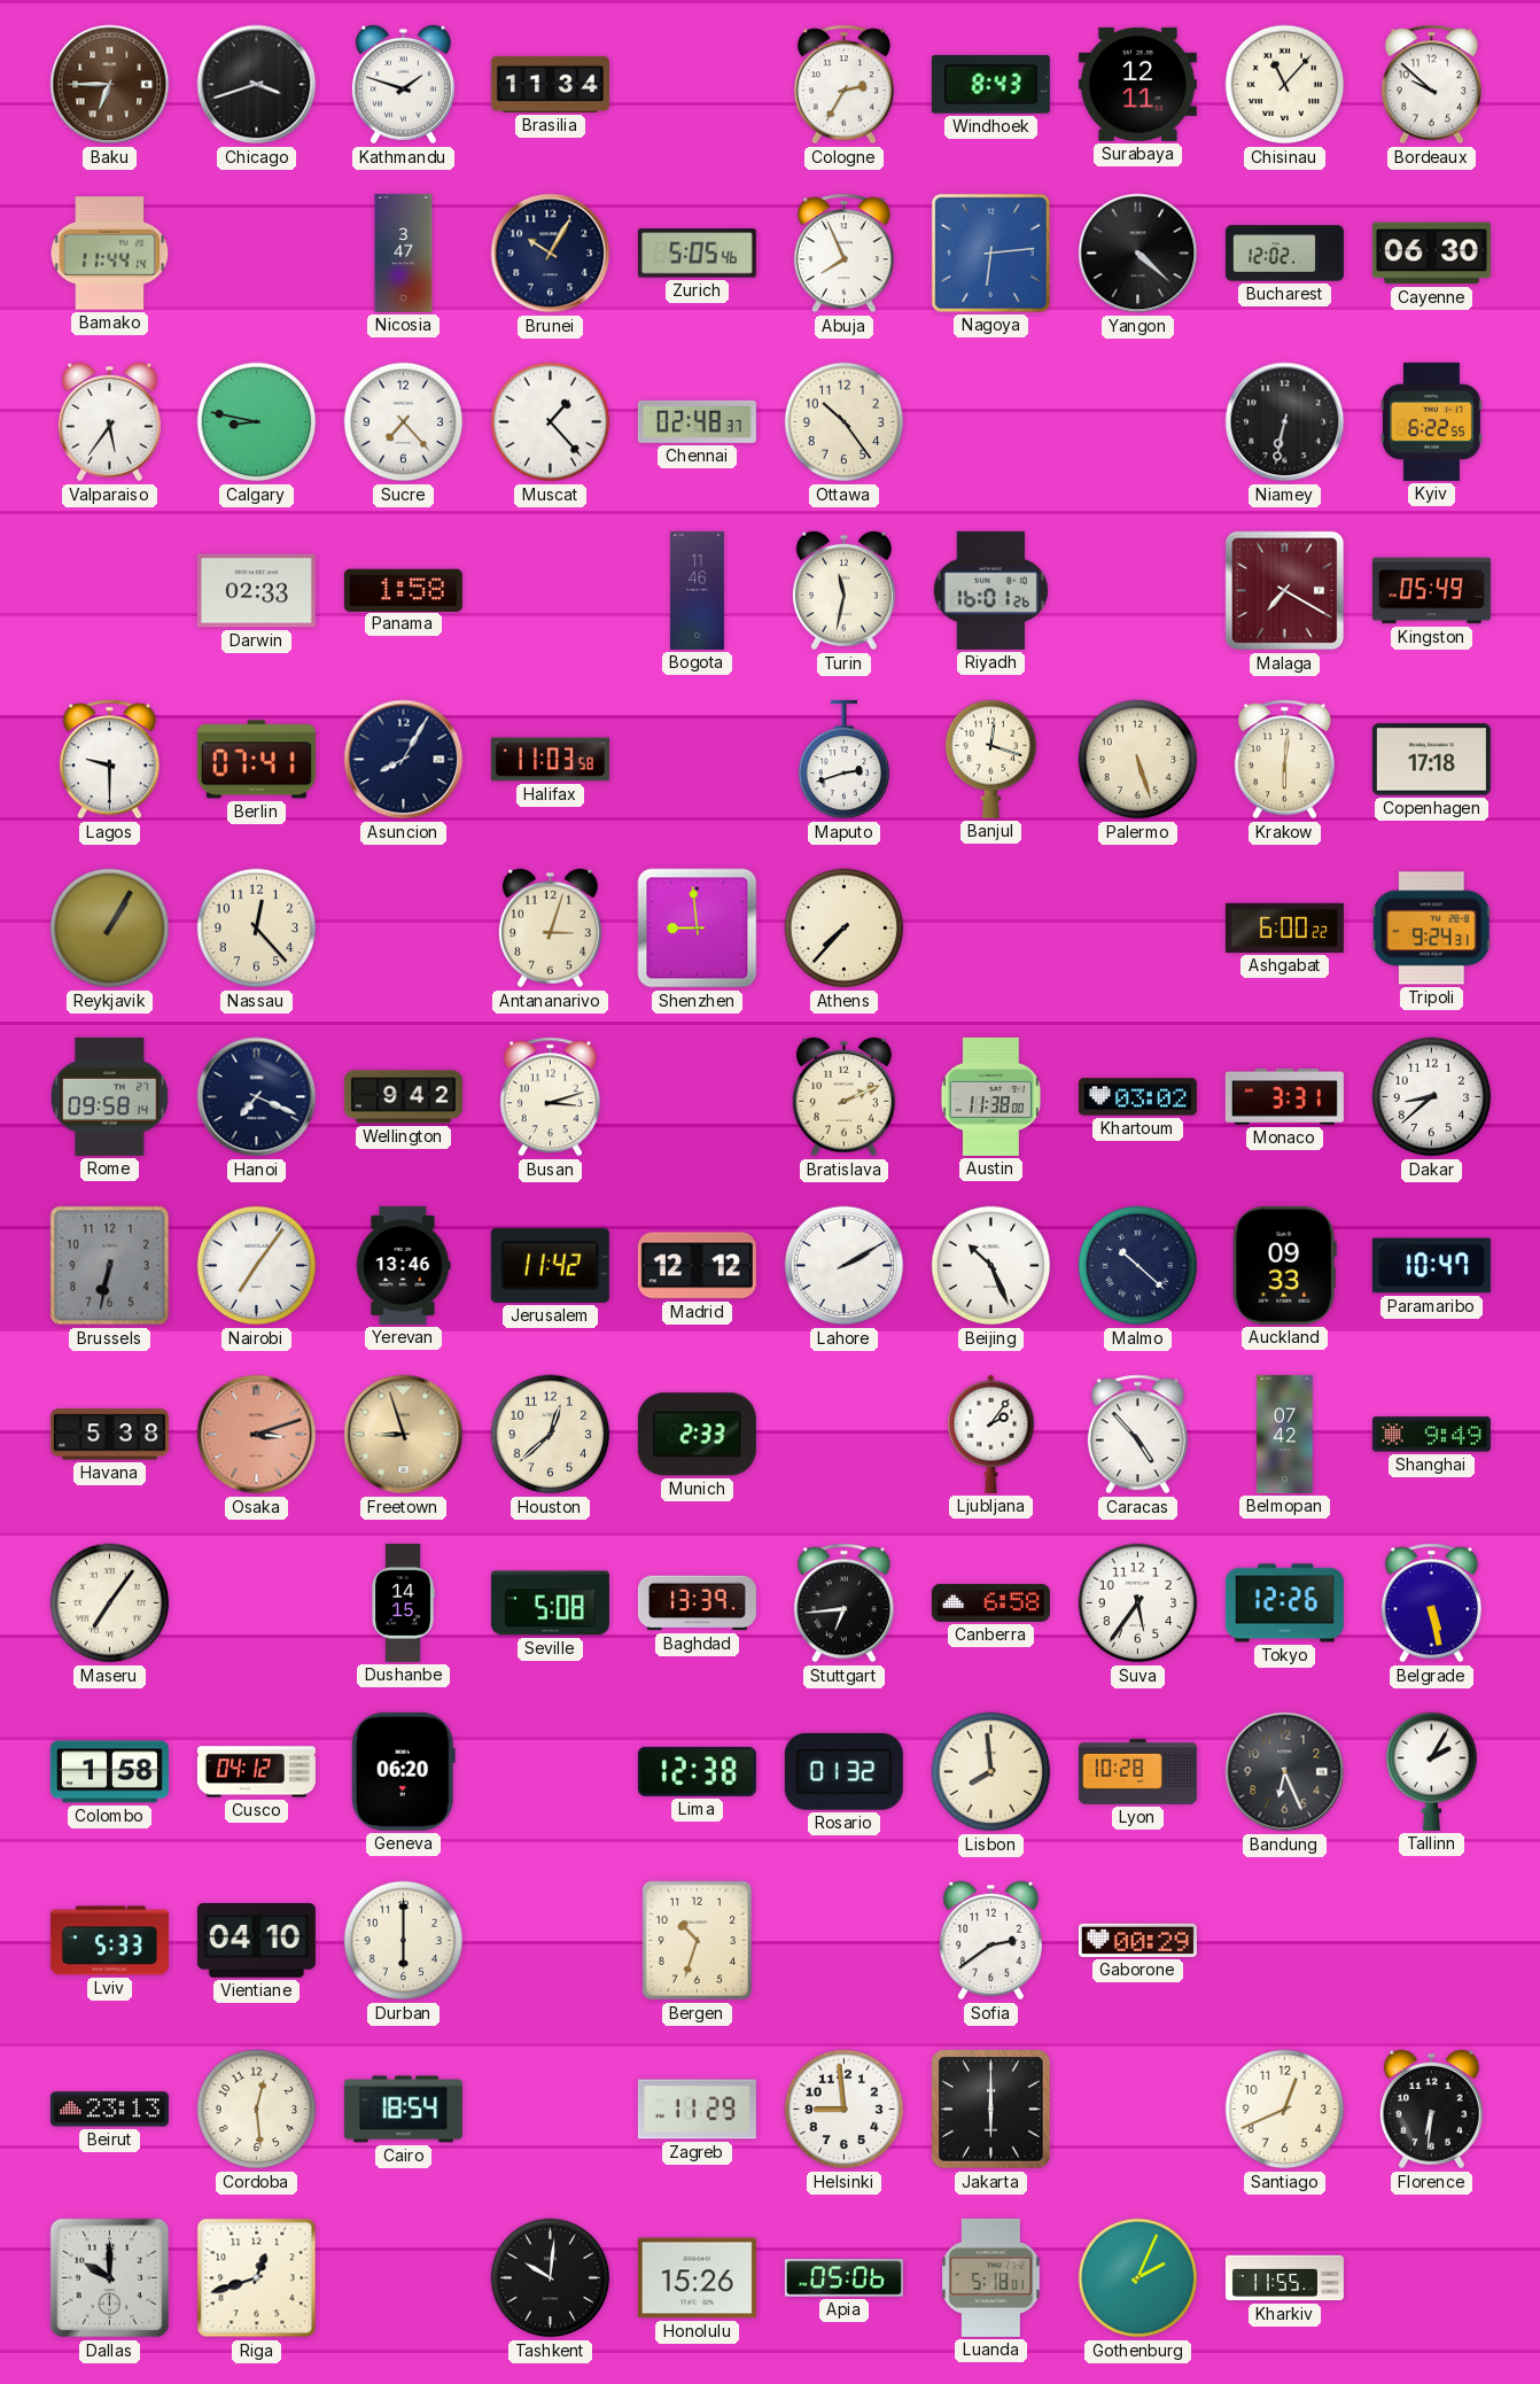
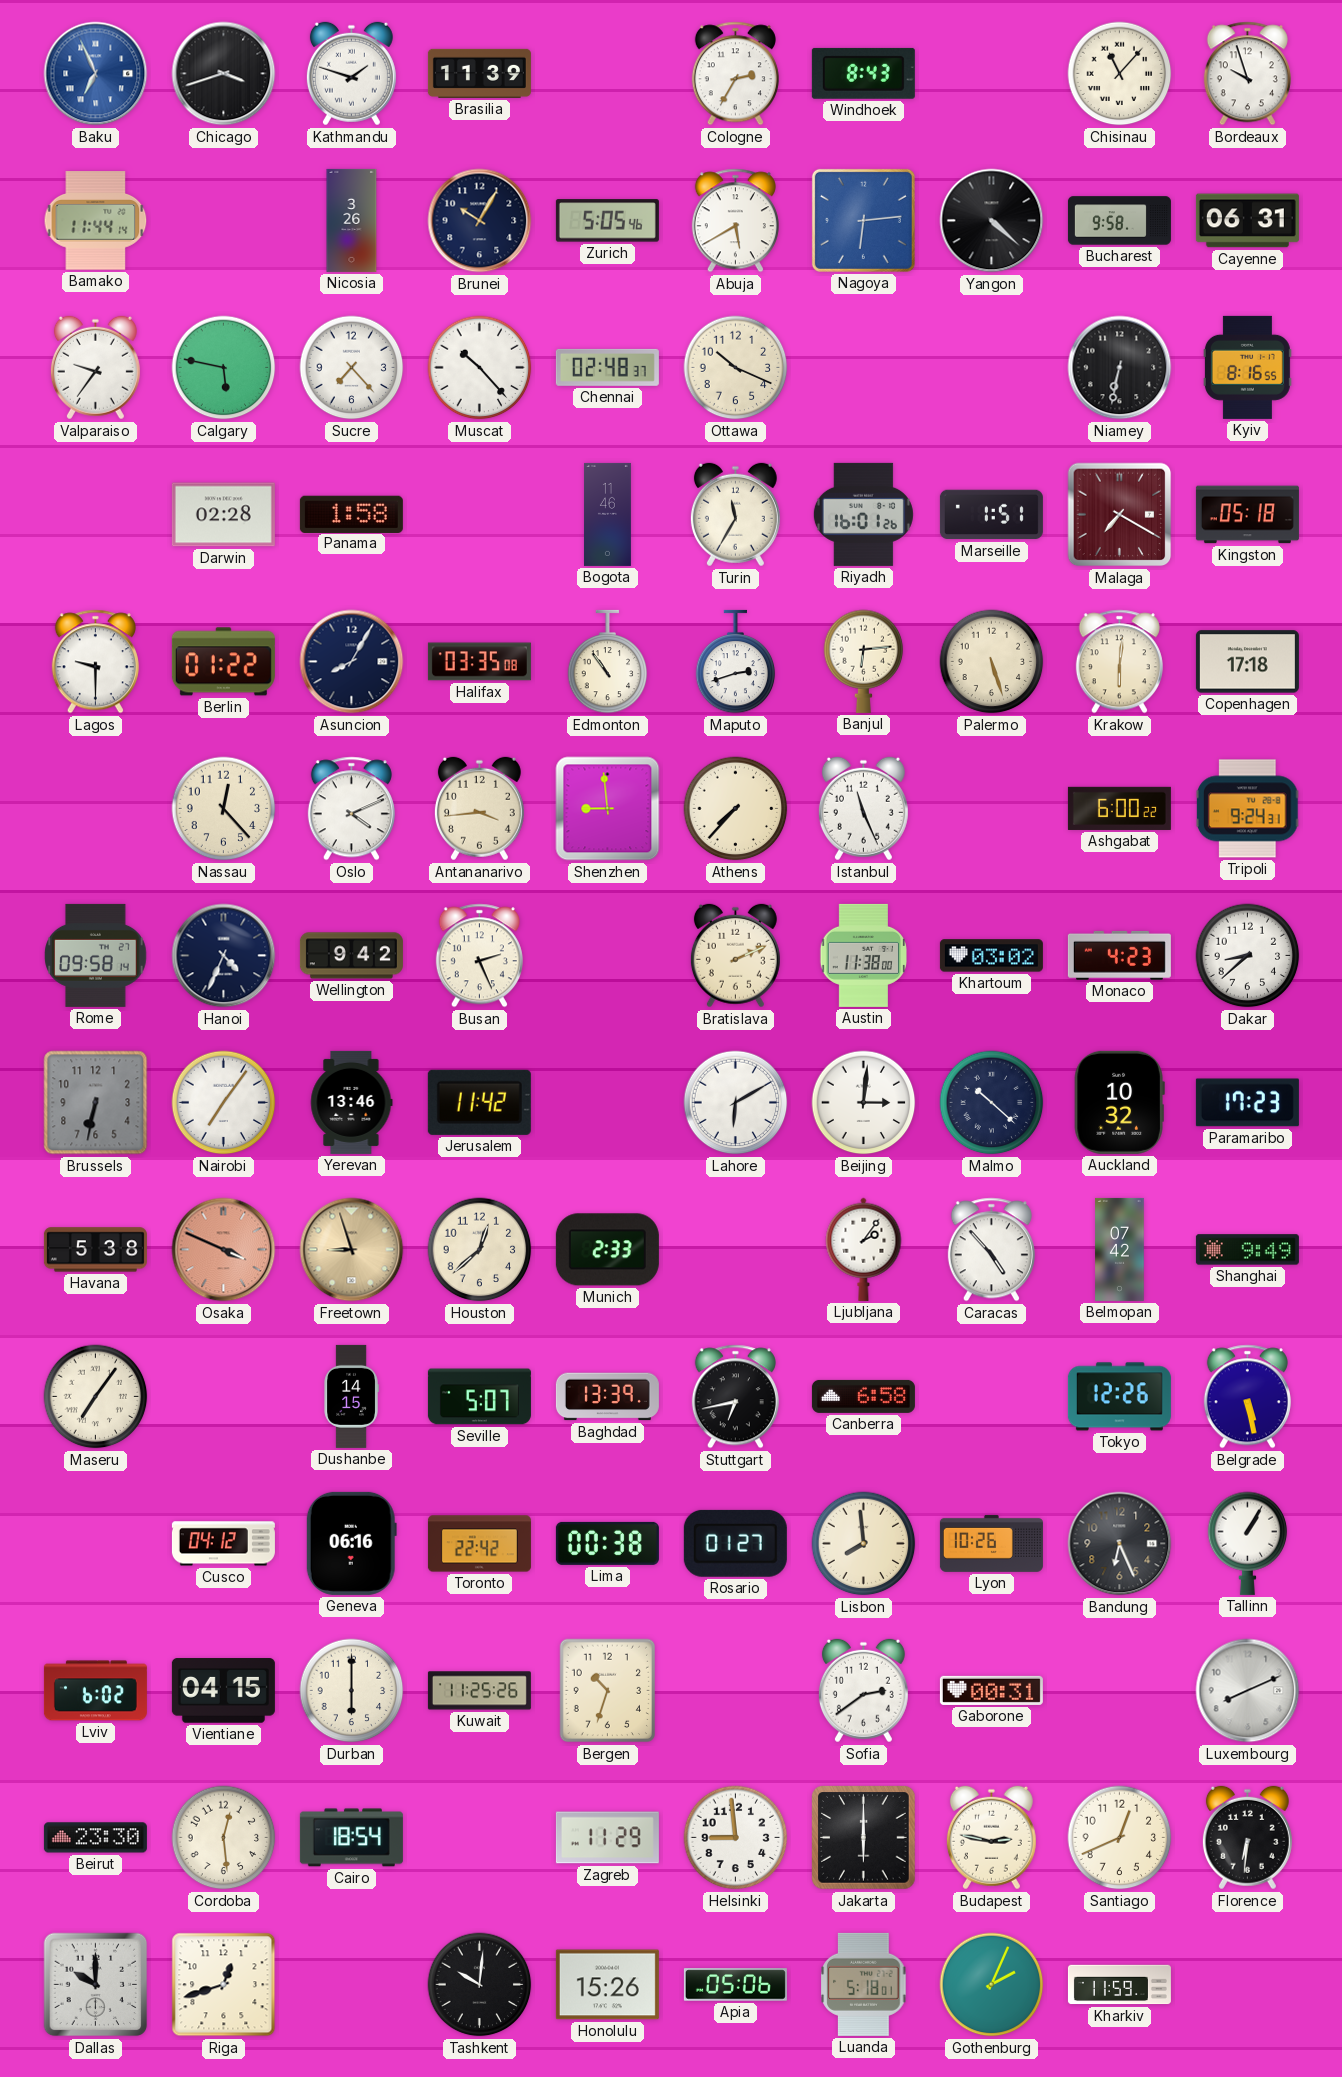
Baku: 6:45 -> 6:56
Baku dial: brown -> blue
Brasilia: 11:34 -> 11:39
Surabaya: 12:11 -> none
Bordeaux: 9:52 -> 9:57
Nicosia: 3:47 -> 3:26
Abuja: 7:56 -> 5:40
Bucharest: 12:02 -> 9:58
Cayenne: 06:30 -> 06:31
Valparaiso: 5:36 -> 9:36
Calgary: 8:47 -> 5:47
Muscat: 1:23 -> 10:23
Ottawa: 10:24 -> 10:19
Kyiv: 6:22 -> 8:16
Darwin: 02:33 -> 02:28
Turin: 11:32 -> 11:35
Marseille: none -> 1:51
Kingston: 05:49 -> 05:18
Berlin: 07:41 -> 01:22
Halifax: 11:03 -> 03:35
Edmonton: none -> 10:54
Banjul: 12:18 -> 6:14
Reykjavik: 1:05 -> none
Oslo: none -> 4:11
Antananarivo: 3:03 -> 3:44
Istanbul: none -> 11:26
Hanoi: 7:19 -> 4:34
Busan: 3:12 -> 2:26
Monaco: 3:31 -> 4:23
Madrid: 12:12 -> none
Lahore: 2:10 -> 6:10
Beijing: 10:26 -> 3:01
Auckland: 09:33 -> 10:32
Paramaribo: 10:47 -> 17:23
Osaka: 3:12 -> 3:49
Seville: 5:08 -> 5:07
Stuttgart: 6:44 -> 6:43
Suva: 5:36 -> none
Colombo: 1:58 -> none
Geneva: 06:20 -> 06:16
Toronto: none -> 22:42
Lima: 12:38 -> 00:38
Rosario: 01:32 -> 01:27
Lyon: 10:28 -> 10:26
Tallinn: 2:05 -> 1:05
Lviv: 5:33 -> 6:02
Vientiane: 04:10 -> 04:15
Kuwait: none -> 11:25
Gaborone: 00:29 -> 00:31
Luxembourg: none -> 8:11
Beirut: 23:13 -> 23:30
Budapest: none -> 2:47
Kharkiv: 11:55 -> 11:59
